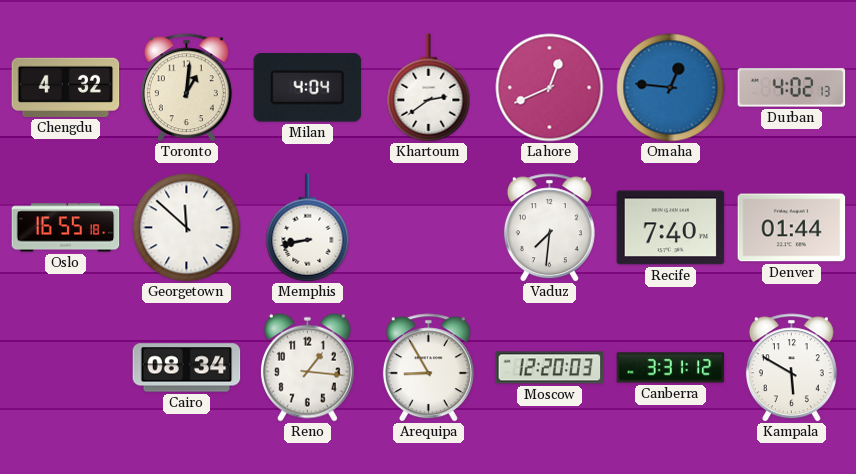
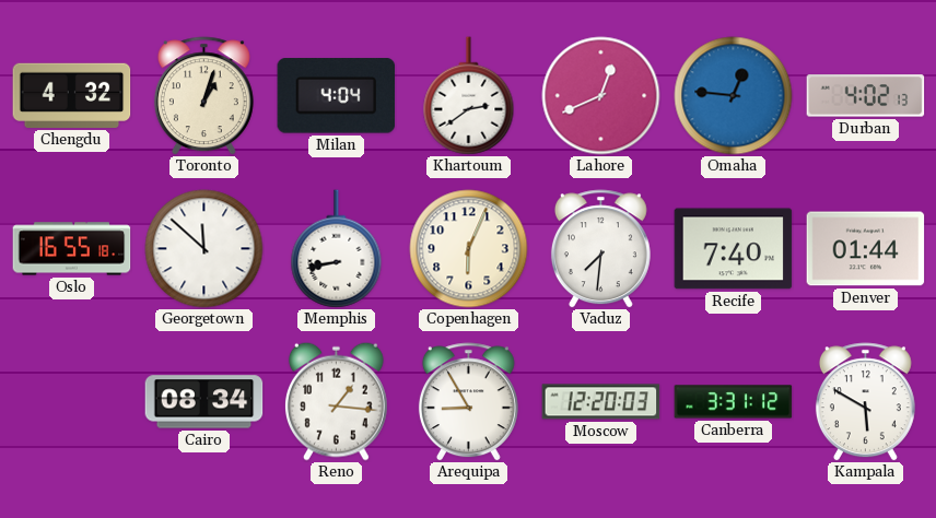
Toronto: 1:01 -> 1:03
Copenhagen: none -> 6:04
